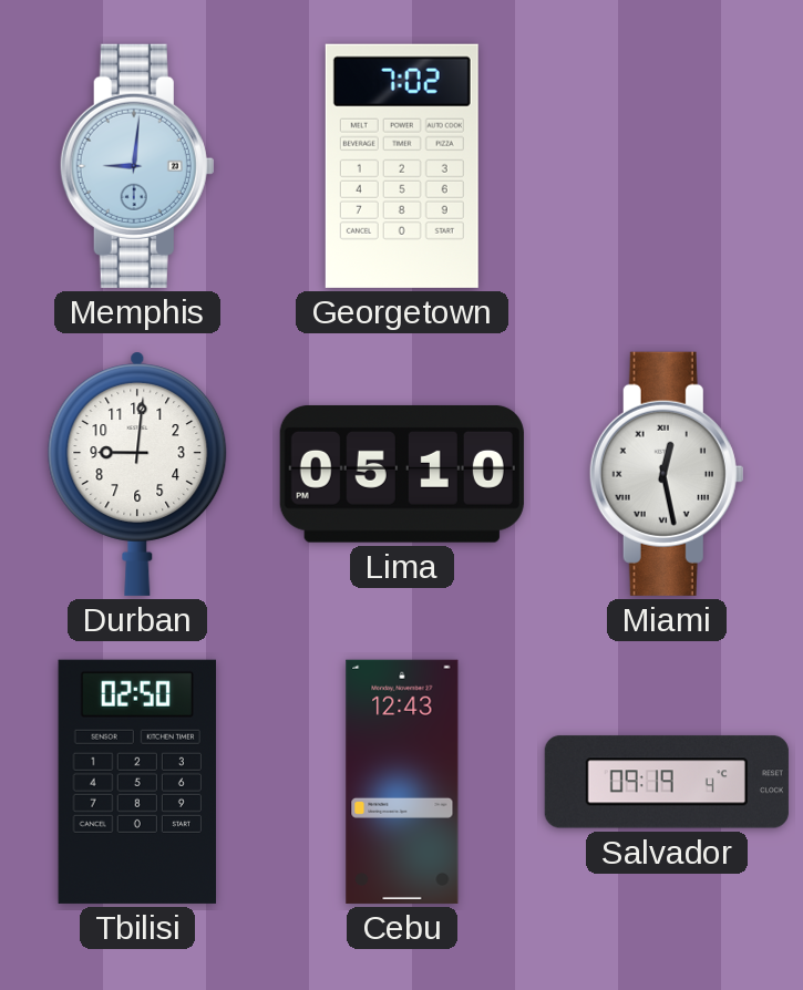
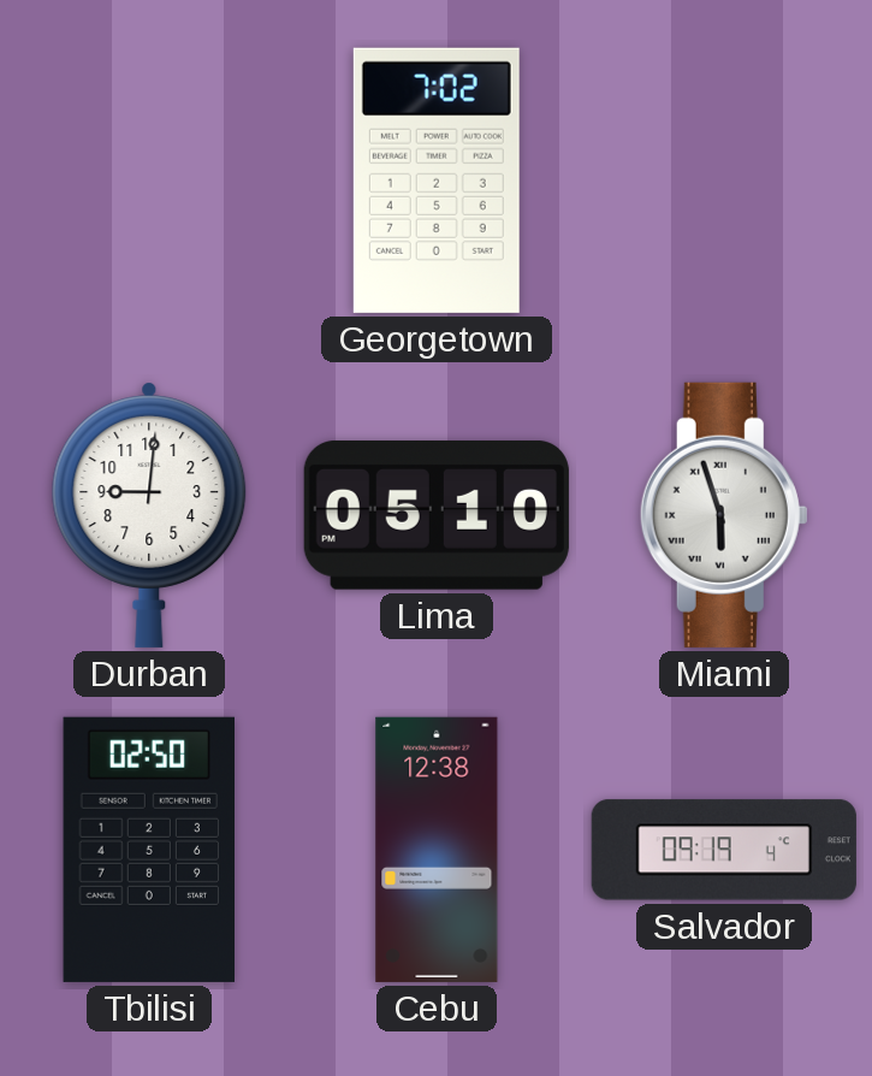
Memphis: 9:01 -> none
Miami: 12:28 -> 5:57
Cebu: 12:43 -> 12:38
